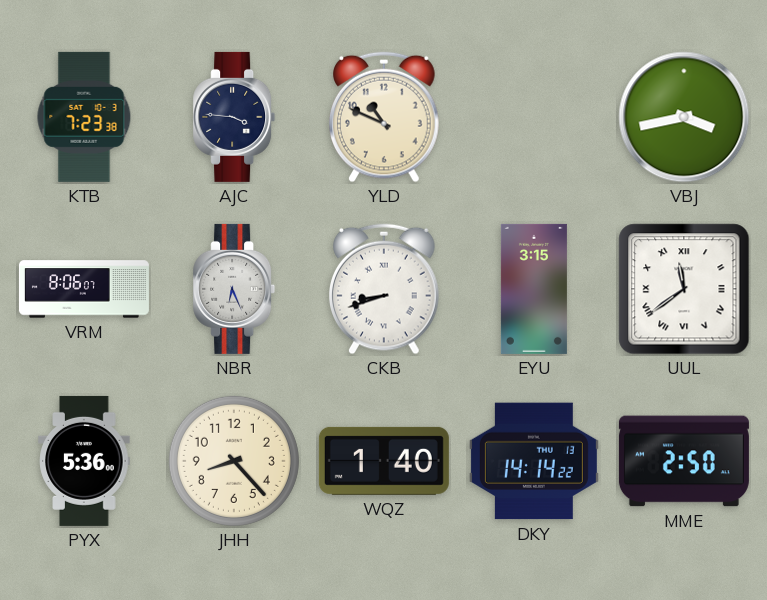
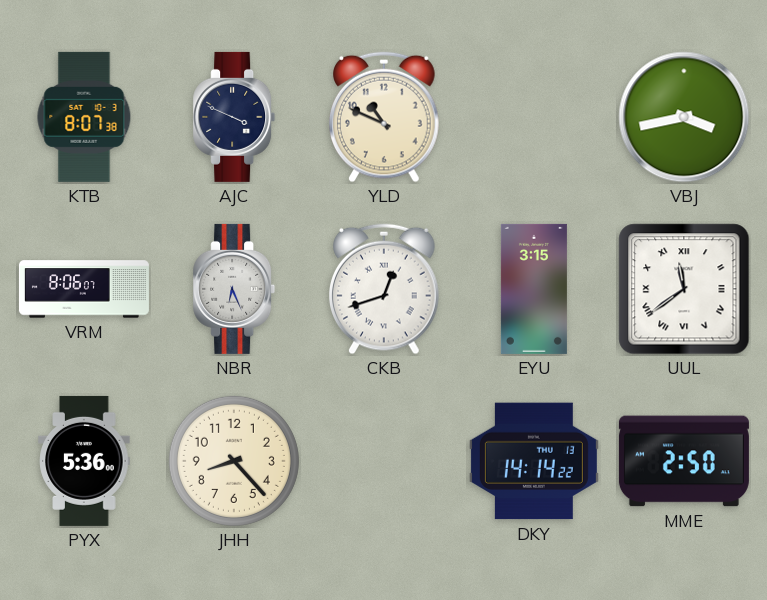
KTB: 7:23 -> 8:07
AJC: 3:46 -> 3:49
CKB: 8:42 -> 12:42
WQZ: 1:40 -> none
